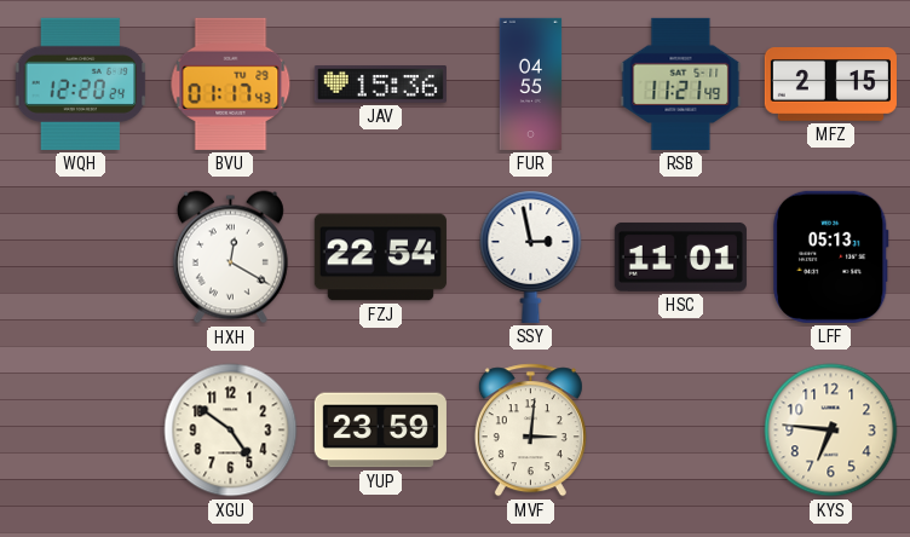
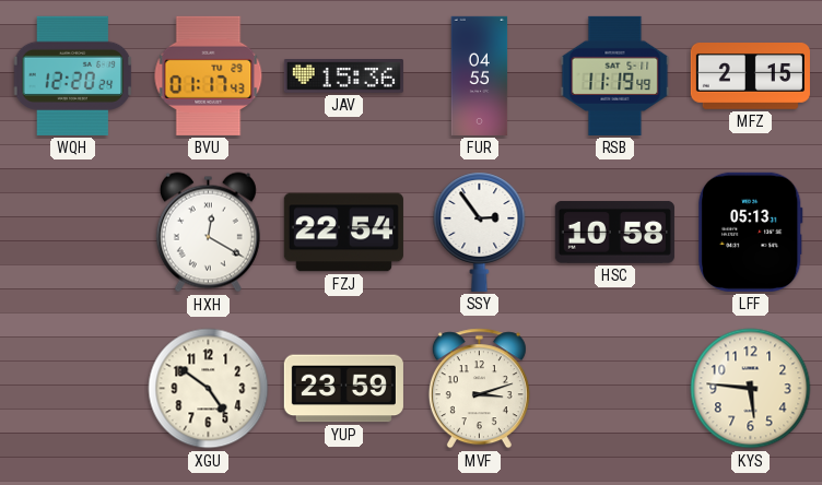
RSB: 11:21 -> 11:19
SSY: 2:58 -> 2:54
HSC: 11:01 -> 10:58
MVF: 3:01 -> 3:12
KYS: 6:46 -> 5:46
